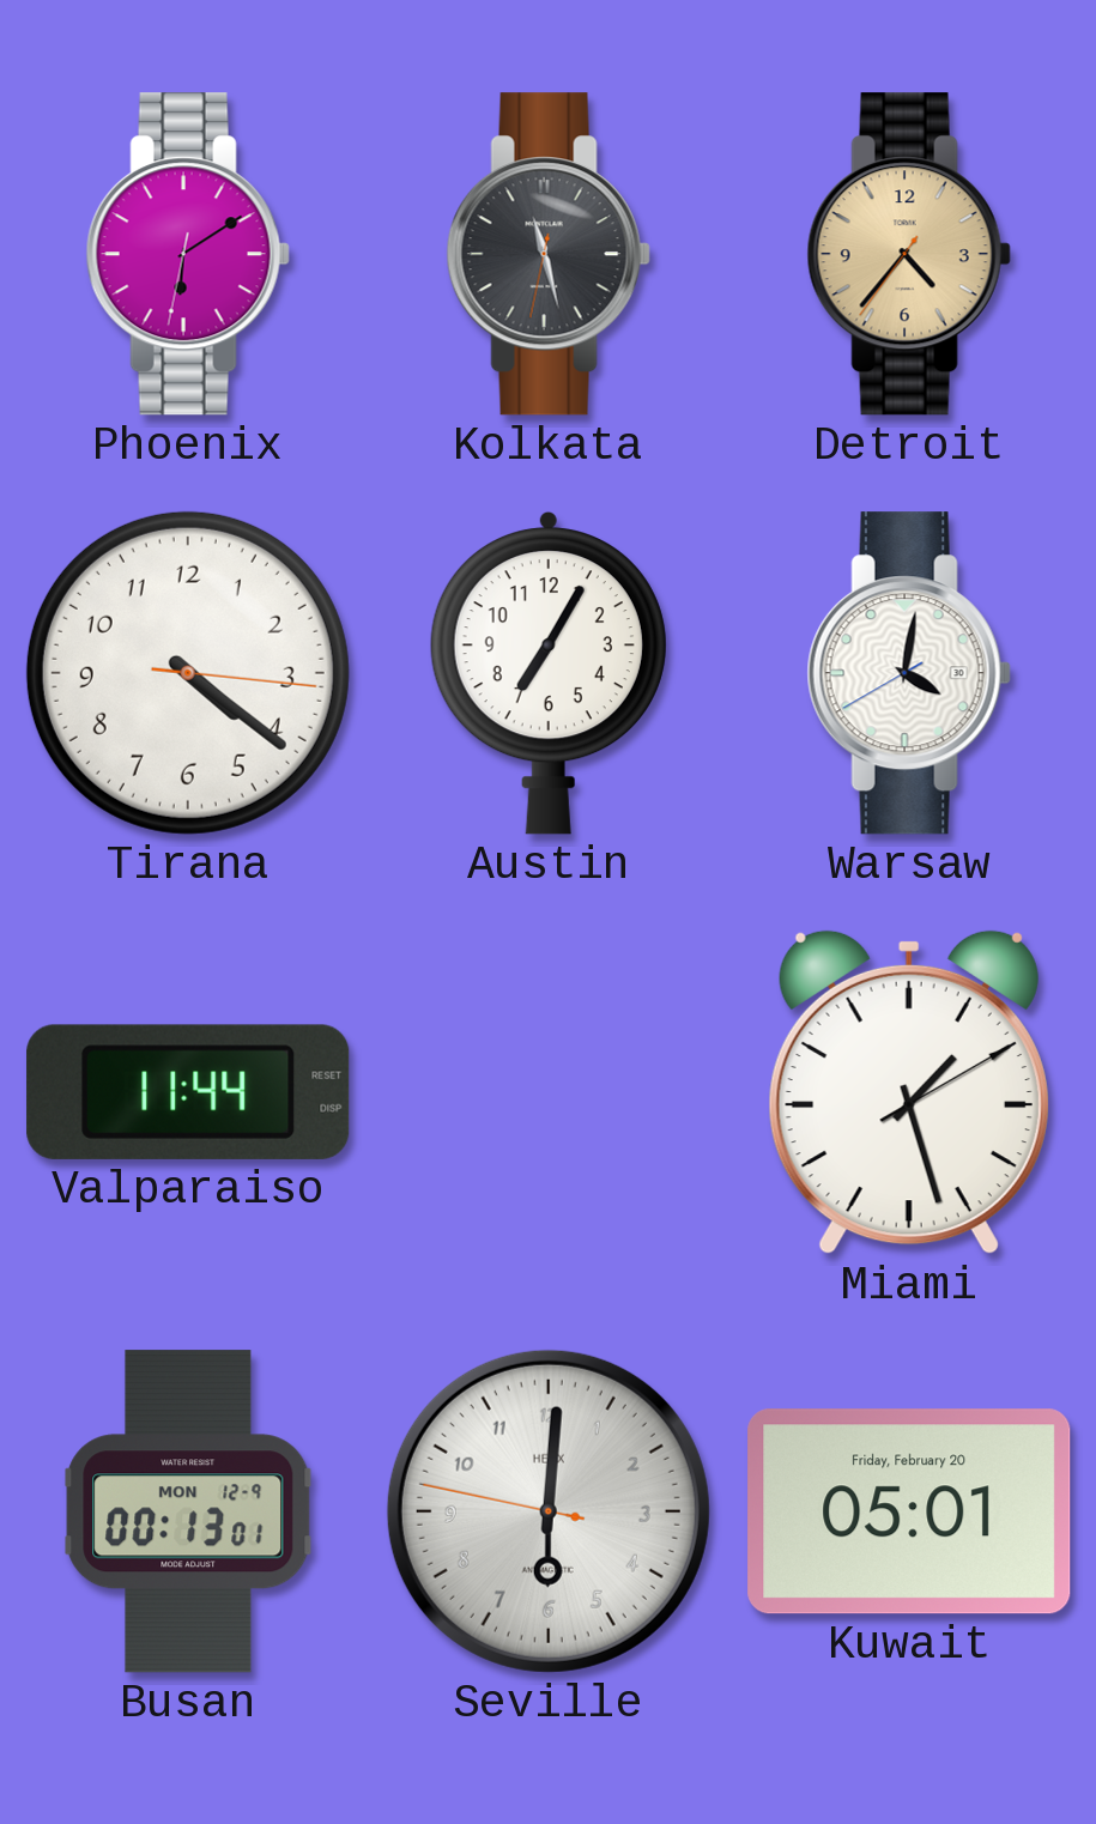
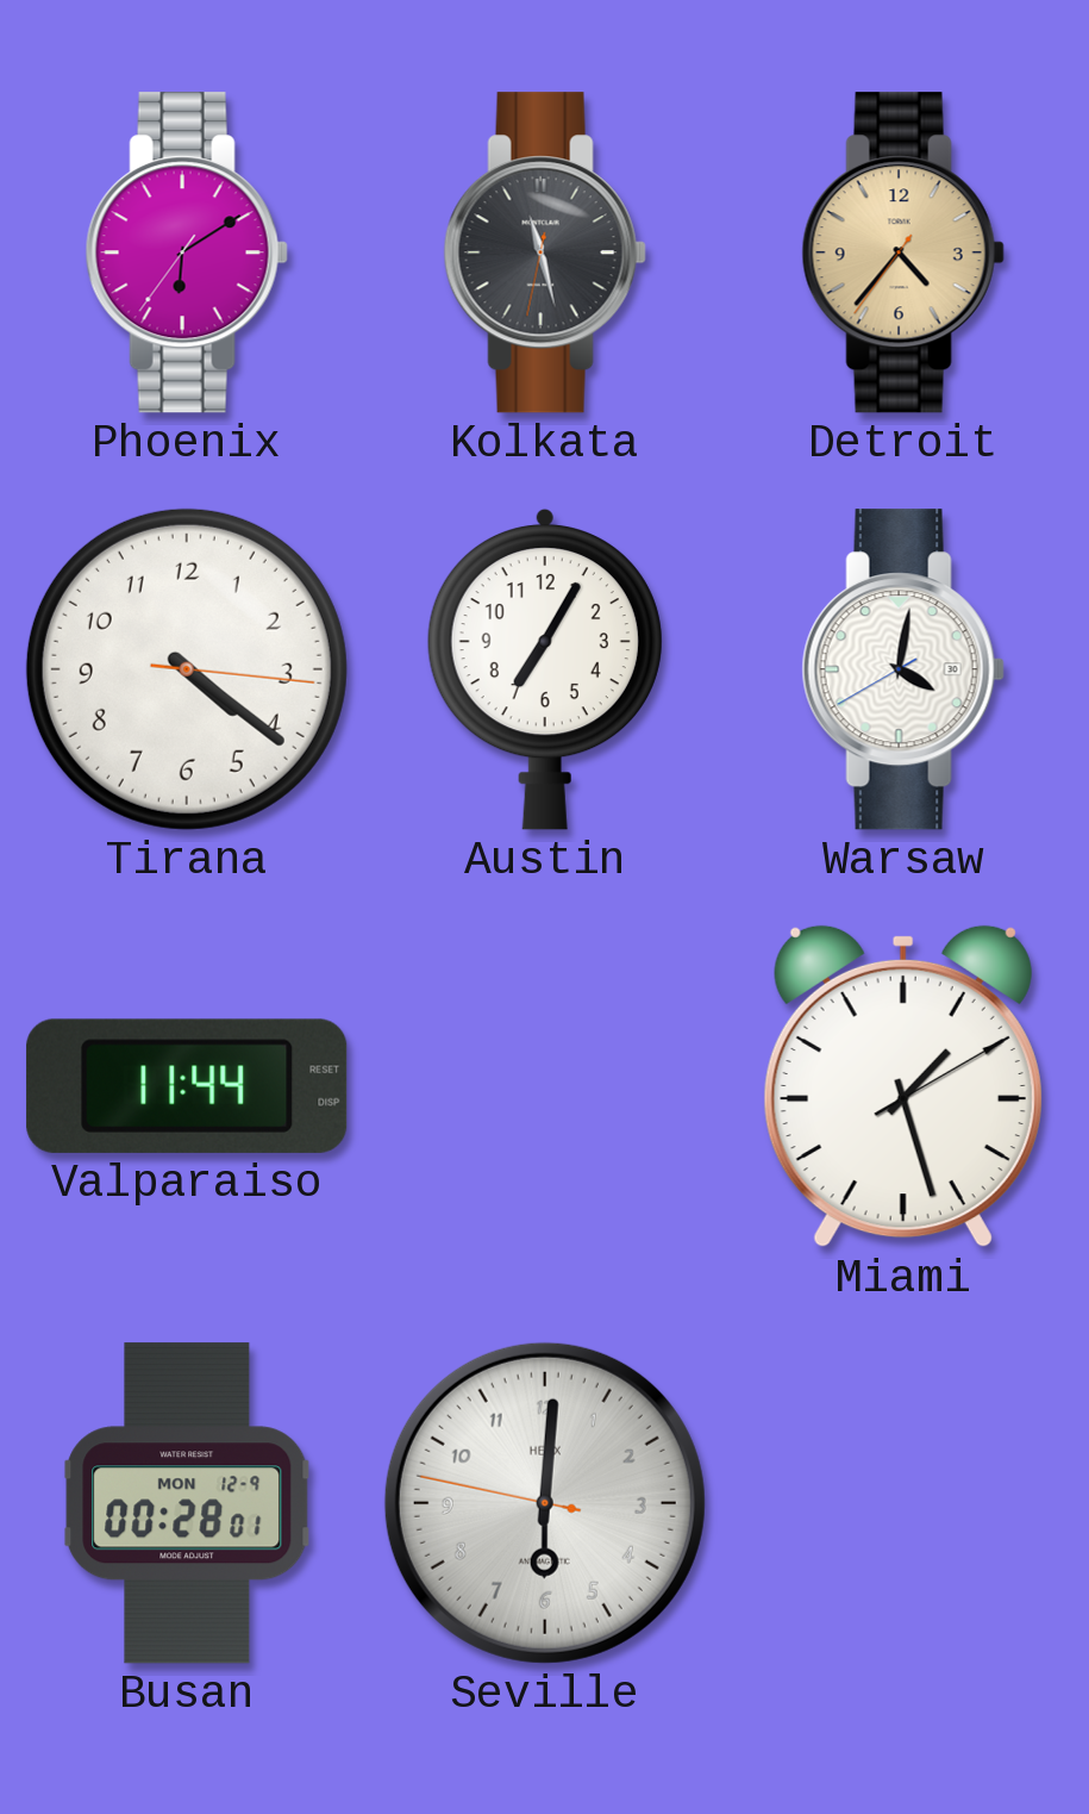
Phoenix: 6:09:32 -> 6:09:36
Busan: 00:13 -> 00:28
Kuwait: 05:01 -> none
